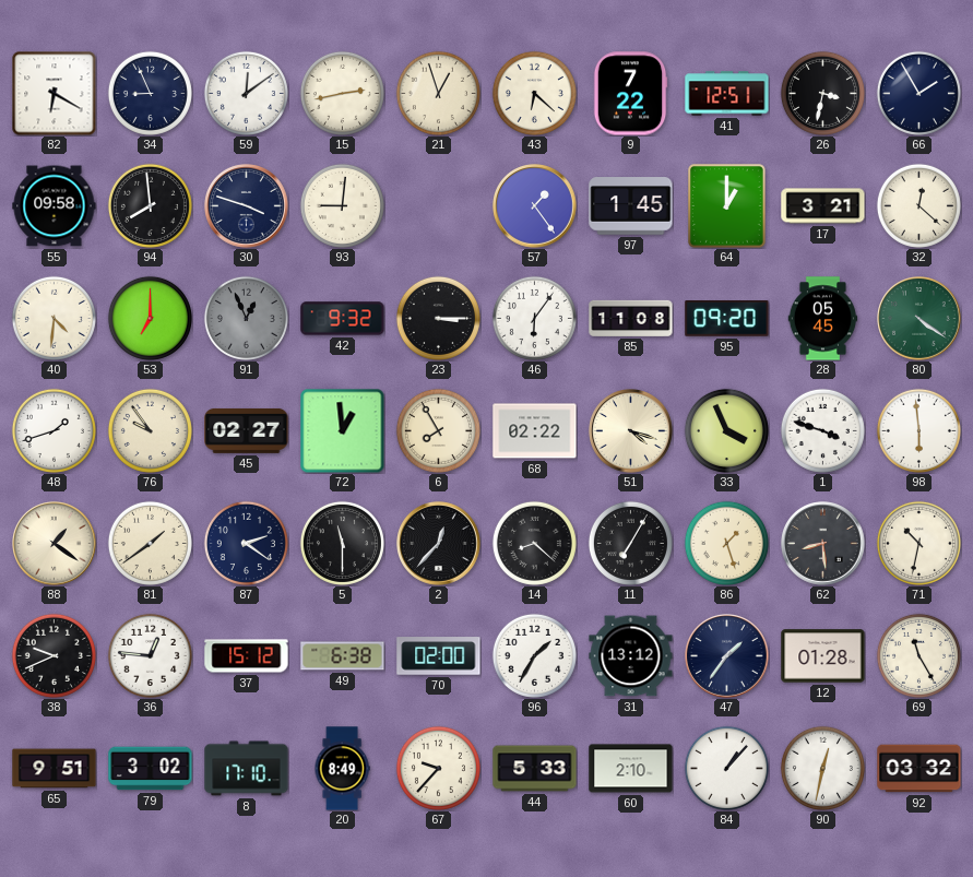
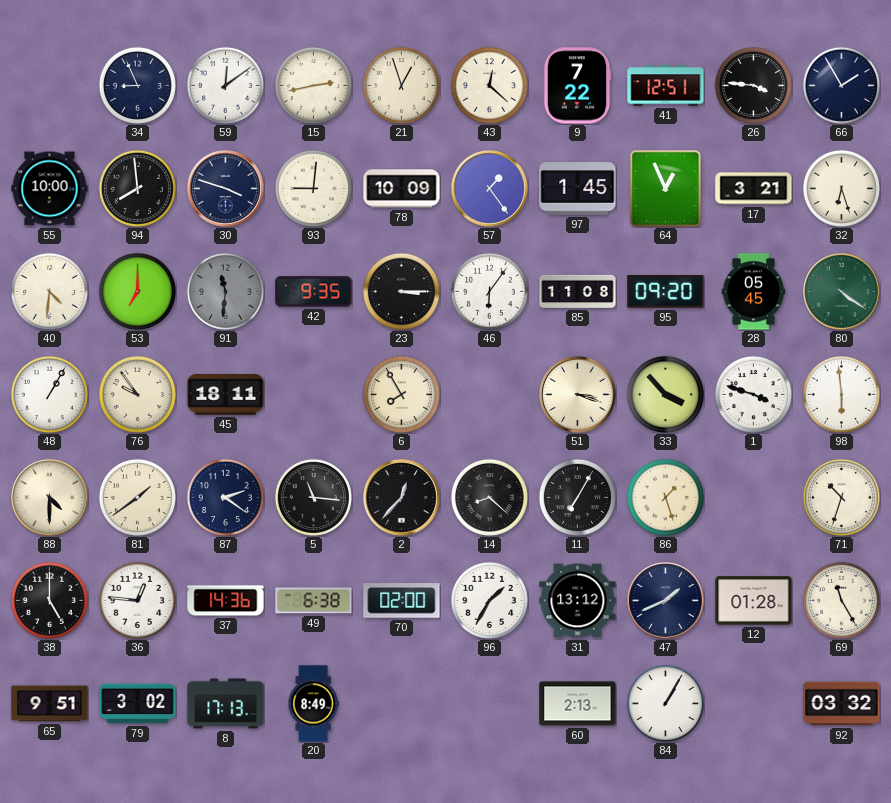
82: 6:20 -> none
43: 6:22 -> 12:22
26: 3:32 -> 3:46
55: 09:58 -> 10:00
78: none -> 10:09
64: 1:00 -> 12:56
32: 12:22 -> 6:27
91: 12:56 -> 11:31
42: 9:32 -> 9:35
48: 1:42 -> 1:05
45: 02:27 -> 18:11
72: 12:59 -> none
68: 02:22 -> none
51: 4:18 -> 3:18
33: 3:56 -> 3:53
88: 1:21 -> 4:30
5: 11:30 -> 11:16
62: 8:29 -> none
71: 10:32 -> 10:33
38: 9:41 -> 5:00
37: 15:12 -> 14:36
47: 1:36 -> 1:41
8: 17:10 -> 17:13
67: 9:37 -> none
44: 5:33 -> none
60: 2:10 -> 2:13
84: 1:07 -> 1:05
90: 12:32 -> none
